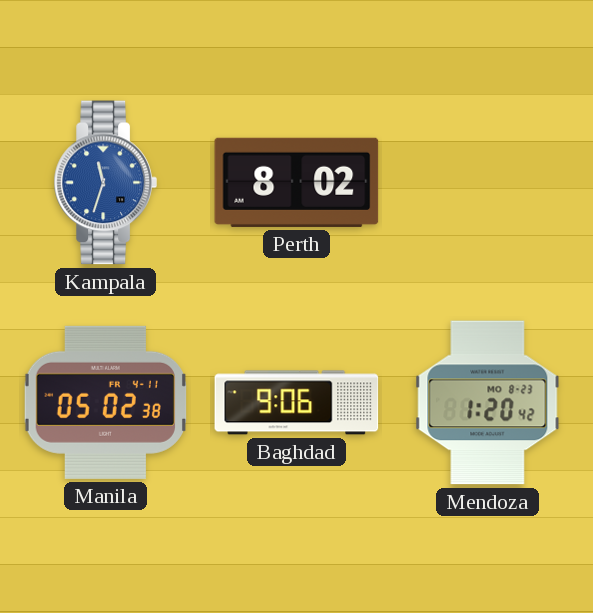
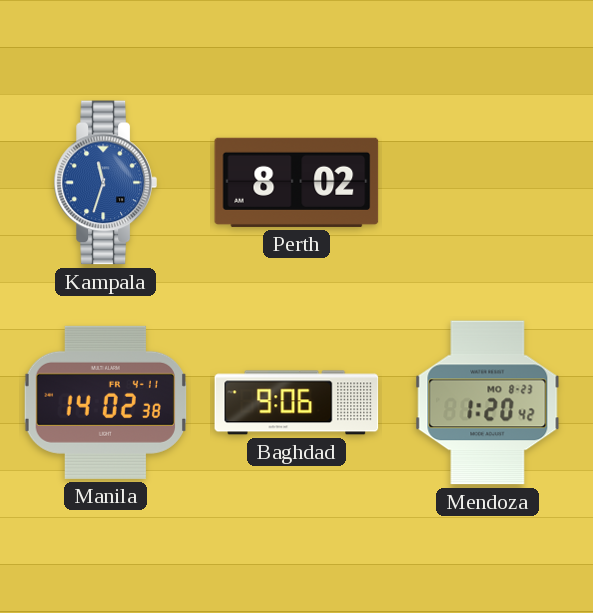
Manila: 05:02 -> 14:02
